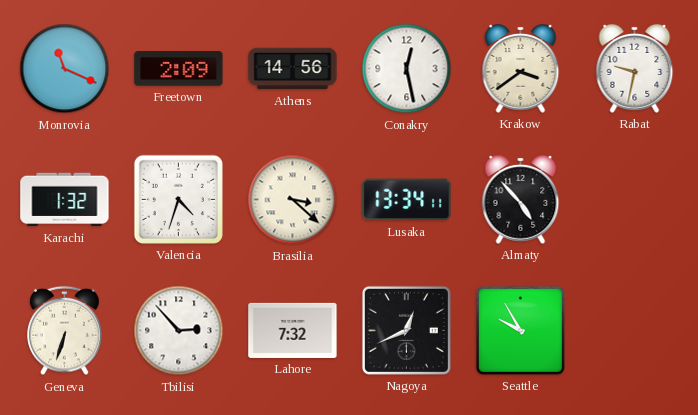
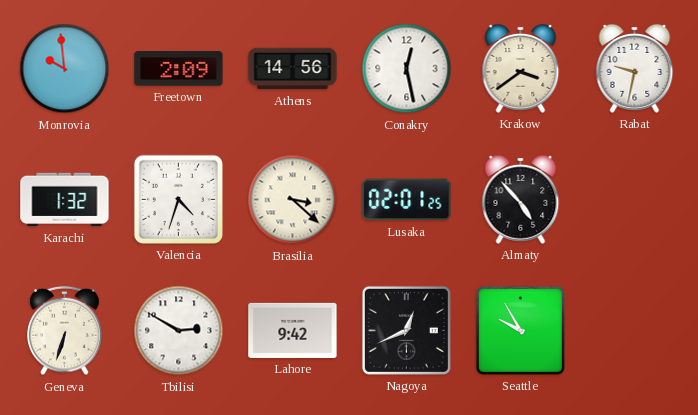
Monrovia: 11:19 -> 9:59
Lusaka: 13:34 -> 02:01
Tbilisi: 2:53 -> 2:50
Lahore: 7:32 -> 9:42
